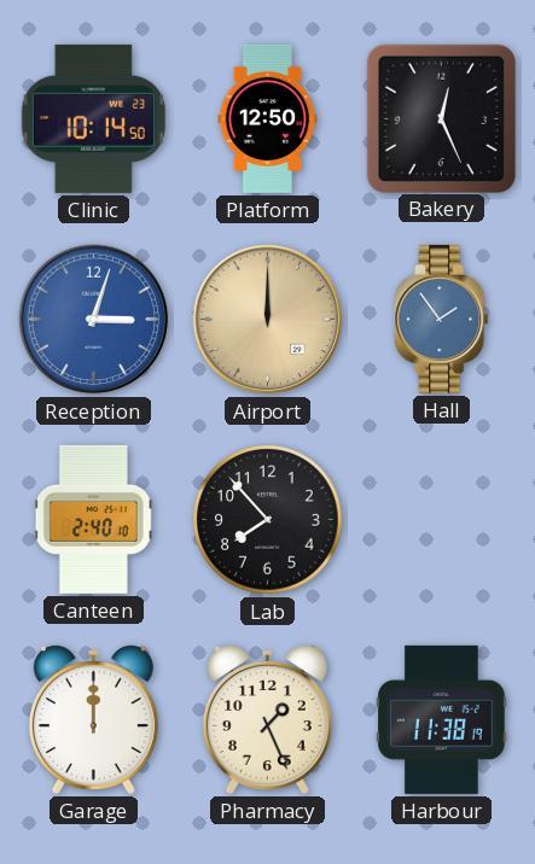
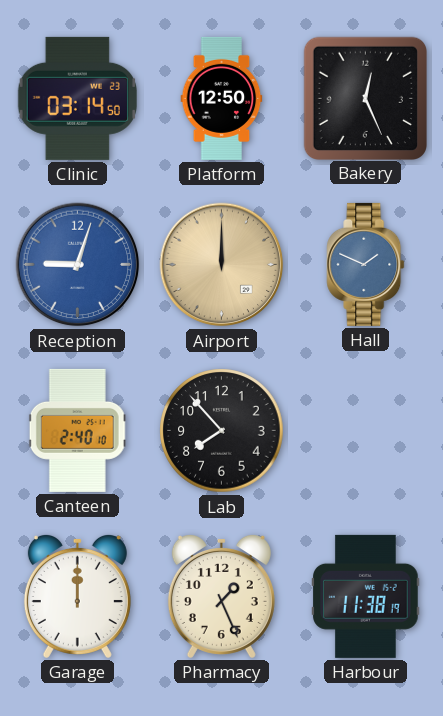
Clinic: 10:14 -> 03:14
Reception: 3:03 -> 9:03
Hall: 1:54 -> 1:49
